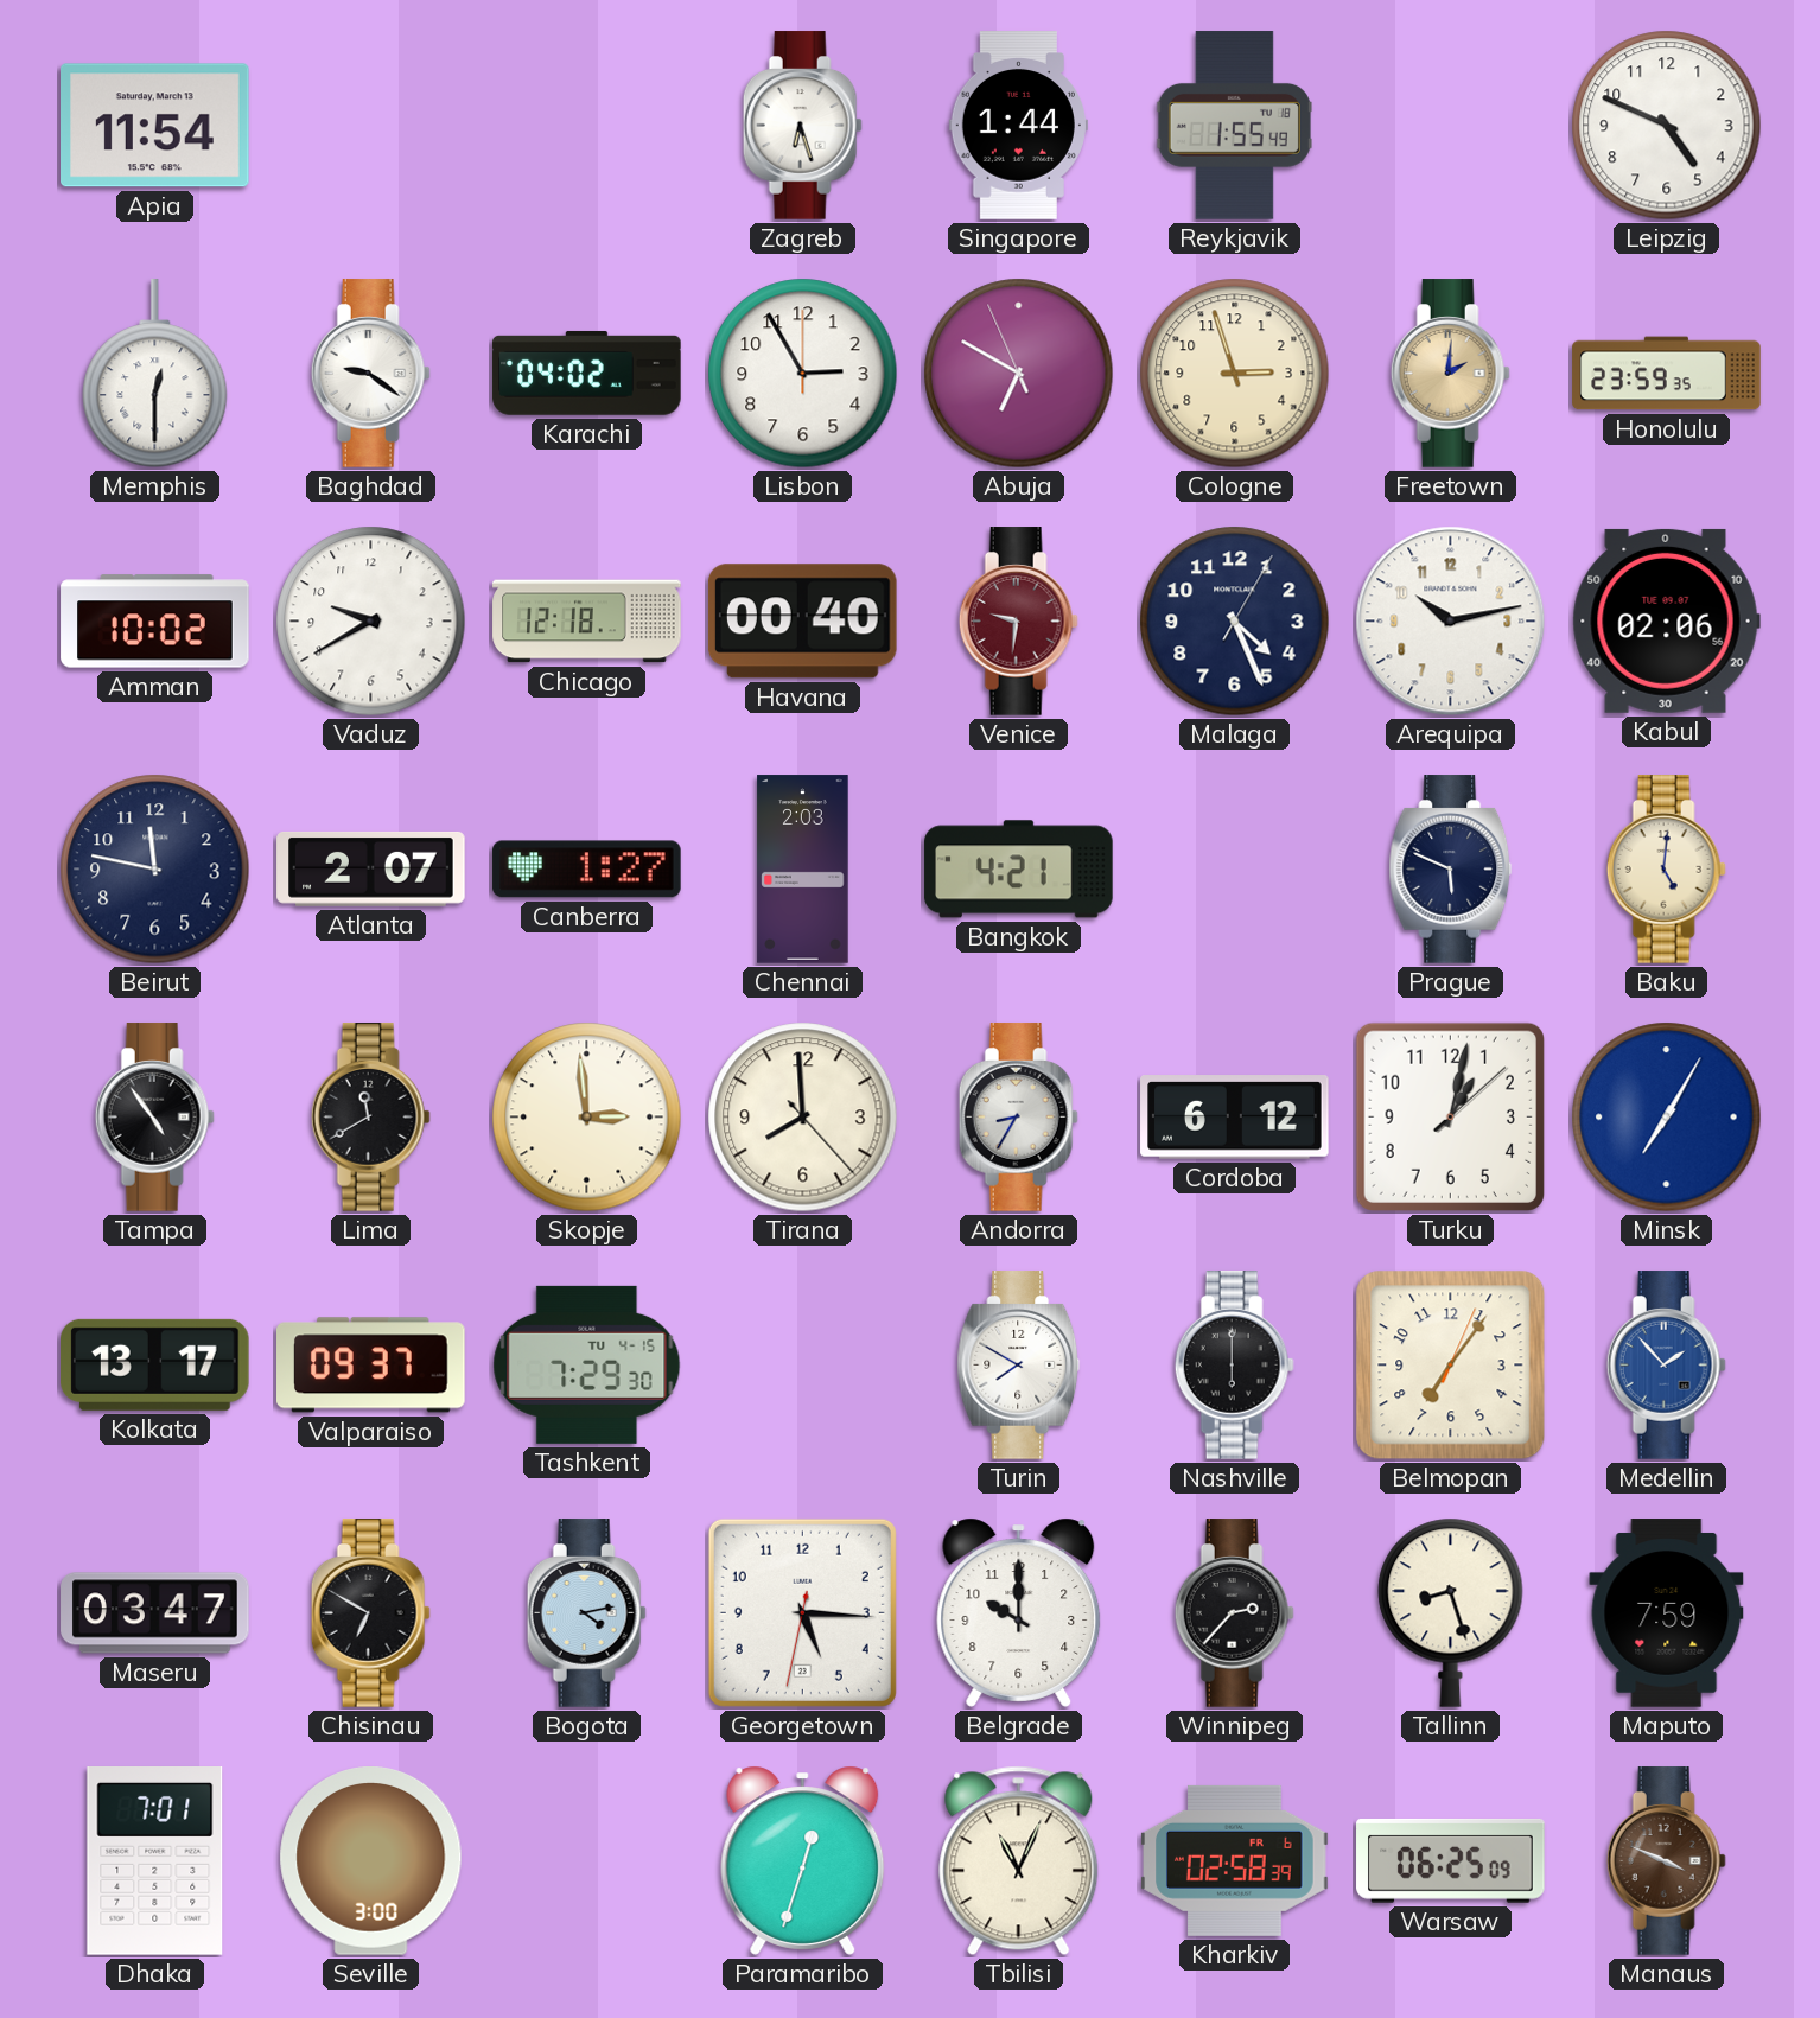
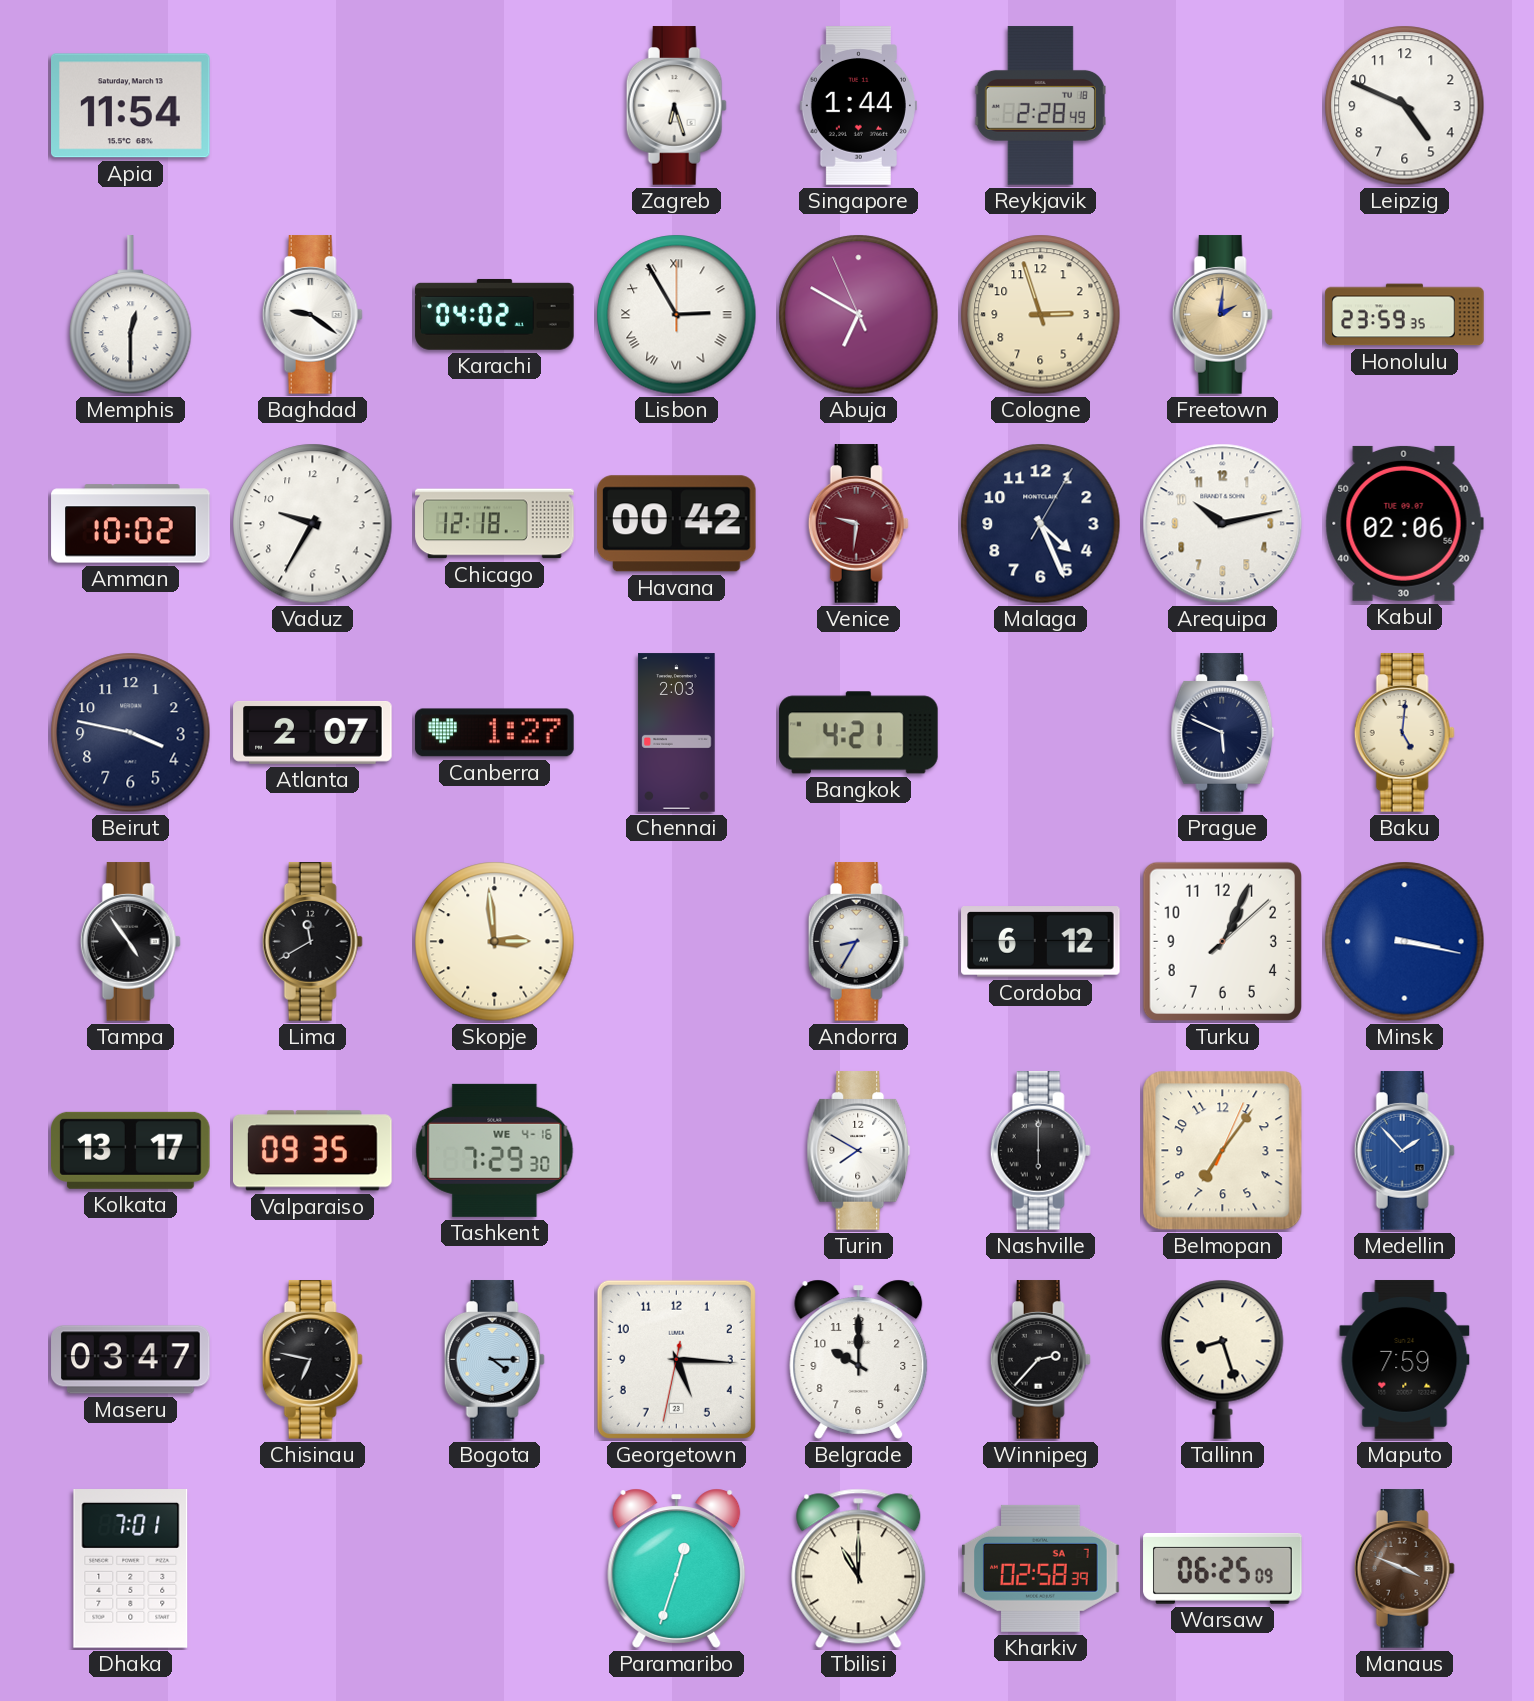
Reykjavik: 1:55 -> 2:28
Lisbon numerals: Arabic -> Roman
Vaduz: 9:40 -> 9:35
Havana: 00:40 -> 00:42
Beirut: 11:47 -> 3:47
Tirana: 7:59 -> none
Turku: 1:02 -> 1:04
Minsk: 7:05 -> 3:17
Valparaiso: 09:37 -> 09:35
Tashkent date: TU 4-15 -> WE 4-16
Chisinau: 6:50 -> 6:47
Bogota: 4:13 -> 4:15
Seville: 3:00 -> none
Tbilisi: 11:04 -> 11:00
Kharkiv date: FR 6 -> SA 7
